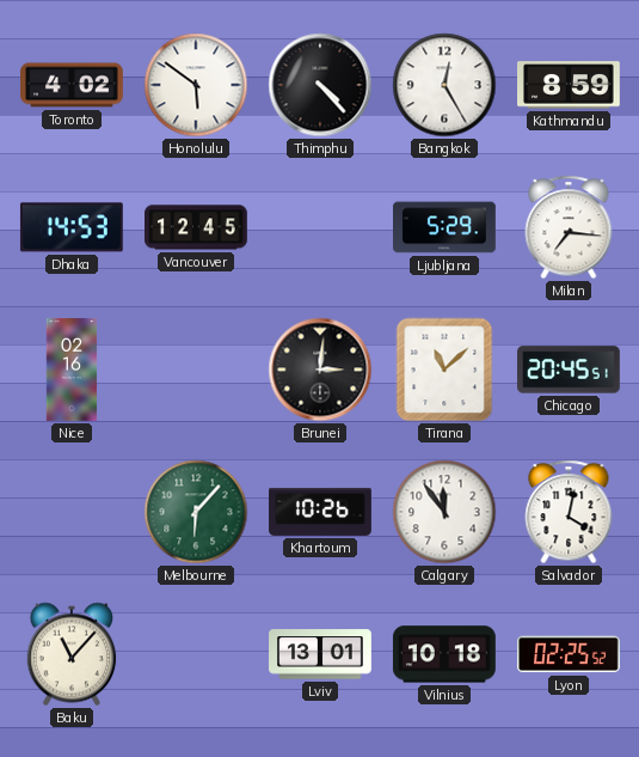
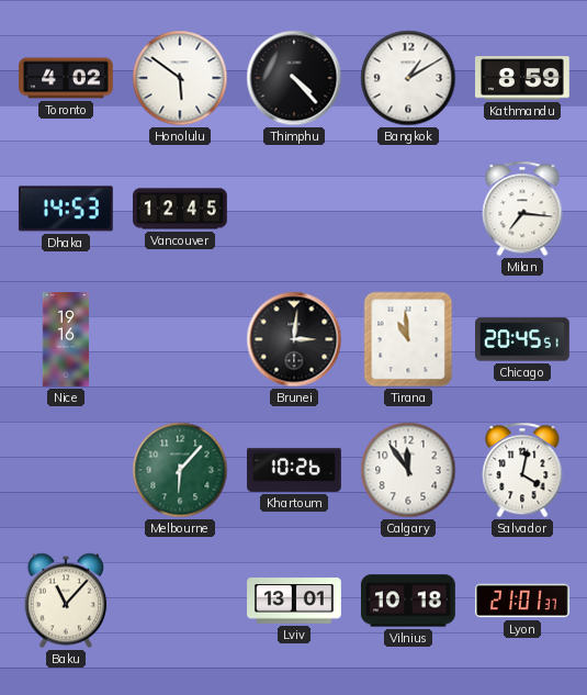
Bangkok: 12:25 -> 1:10
Ljubljana: 5:29 -> none
Nice: 02:16 -> 19:16
Tirana: 11:08 -> 10:59
Lyon: 02:25 -> 21:01
